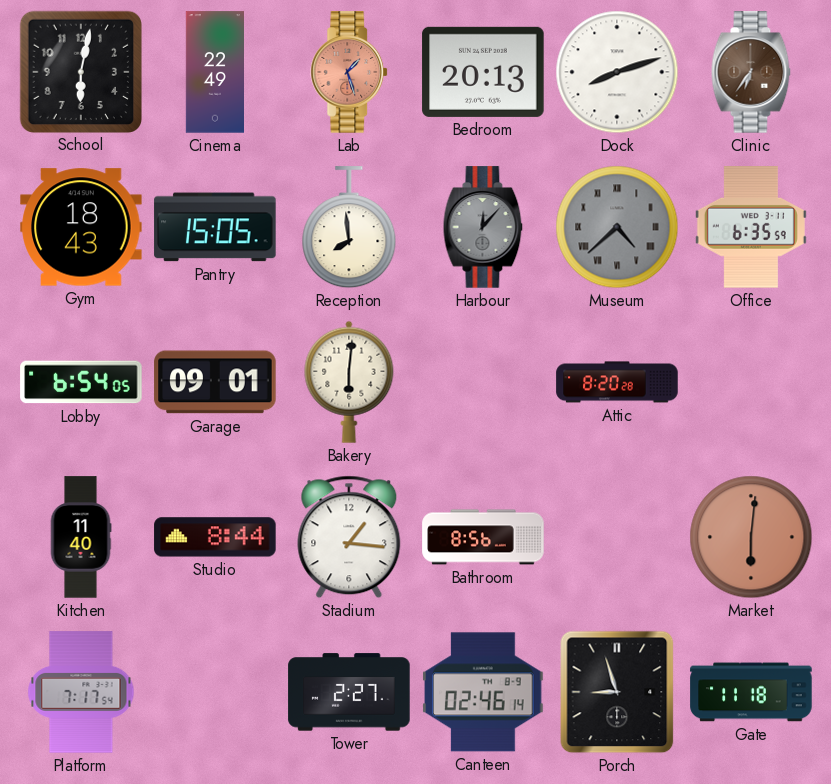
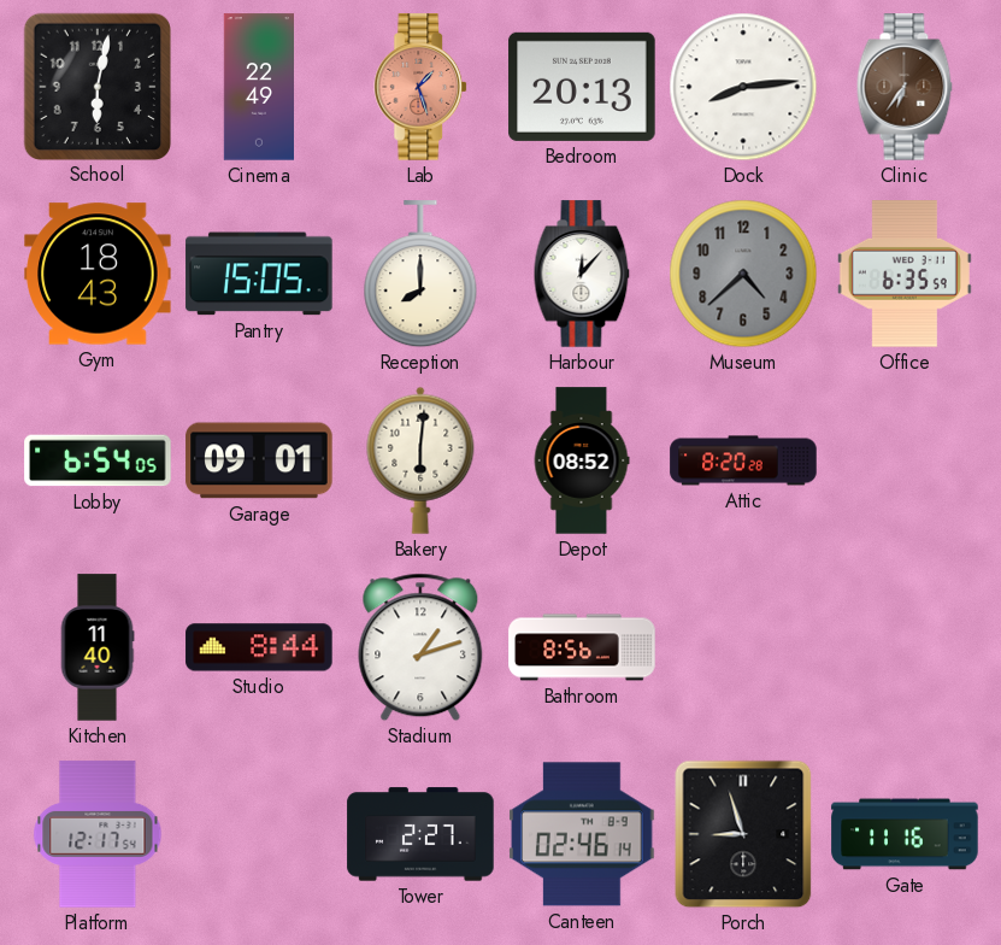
Dock: 8:12 -> 8:14
Reception: 7:59 -> 8:00
Harbour dial: grey -> white
Museum numerals: Roman -> Arabic
Depot: none -> 08:52
Stadium: 1:16 -> 1:12
Market: 6:01 -> none
Platform: 7:17 -> 12:17
Gate: 11:18 -> 11:16
